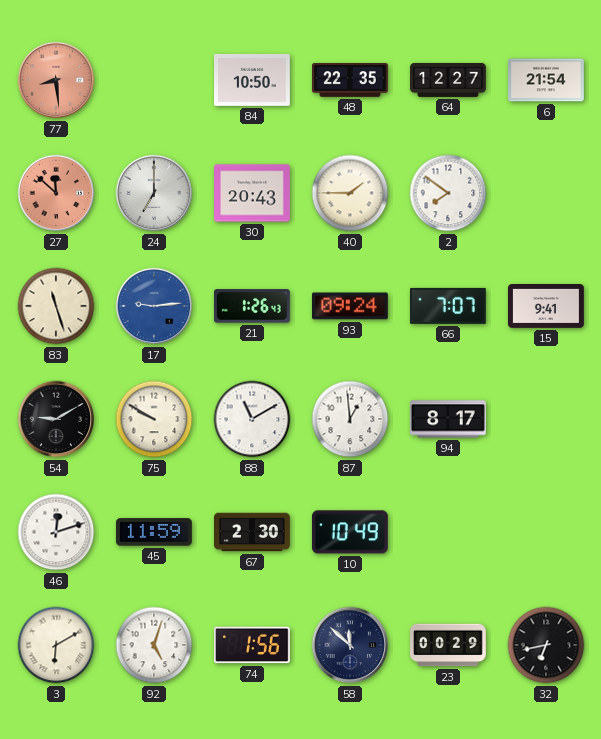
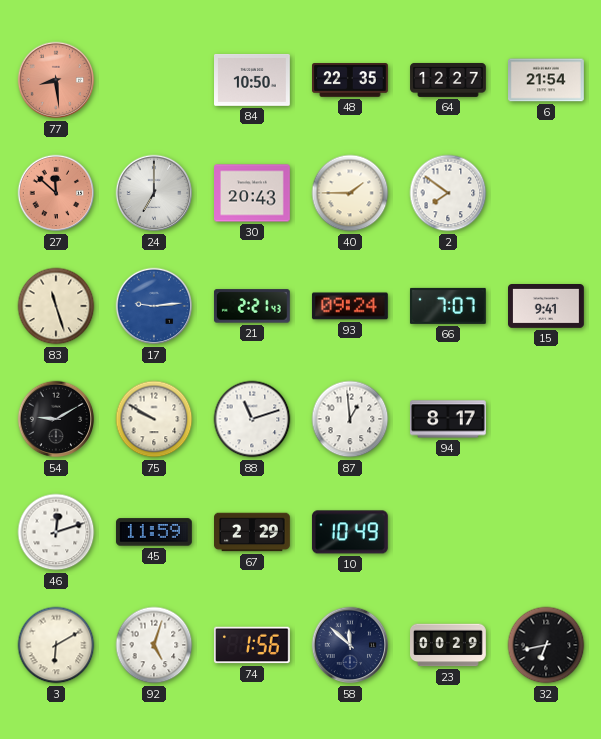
21: 1:26 -> 2:21
88: 11:10 -> 11:12
67: 2:30 -> 2:29
